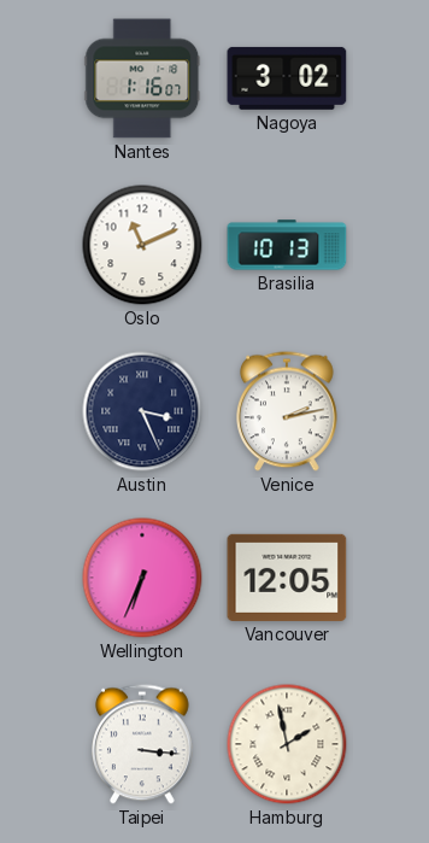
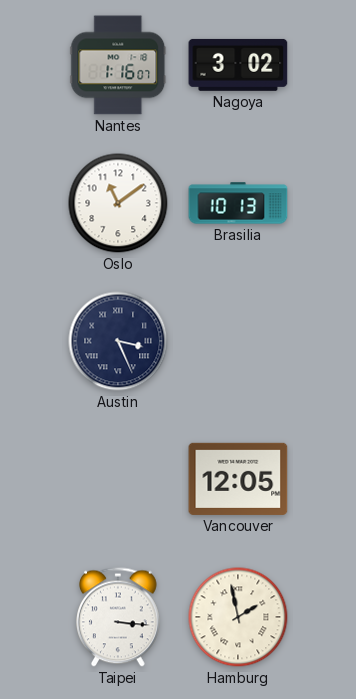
Oslo: 11:11 -> 11:09
Venice: 2:13 -> none
Wellington: 6:34 -> none
